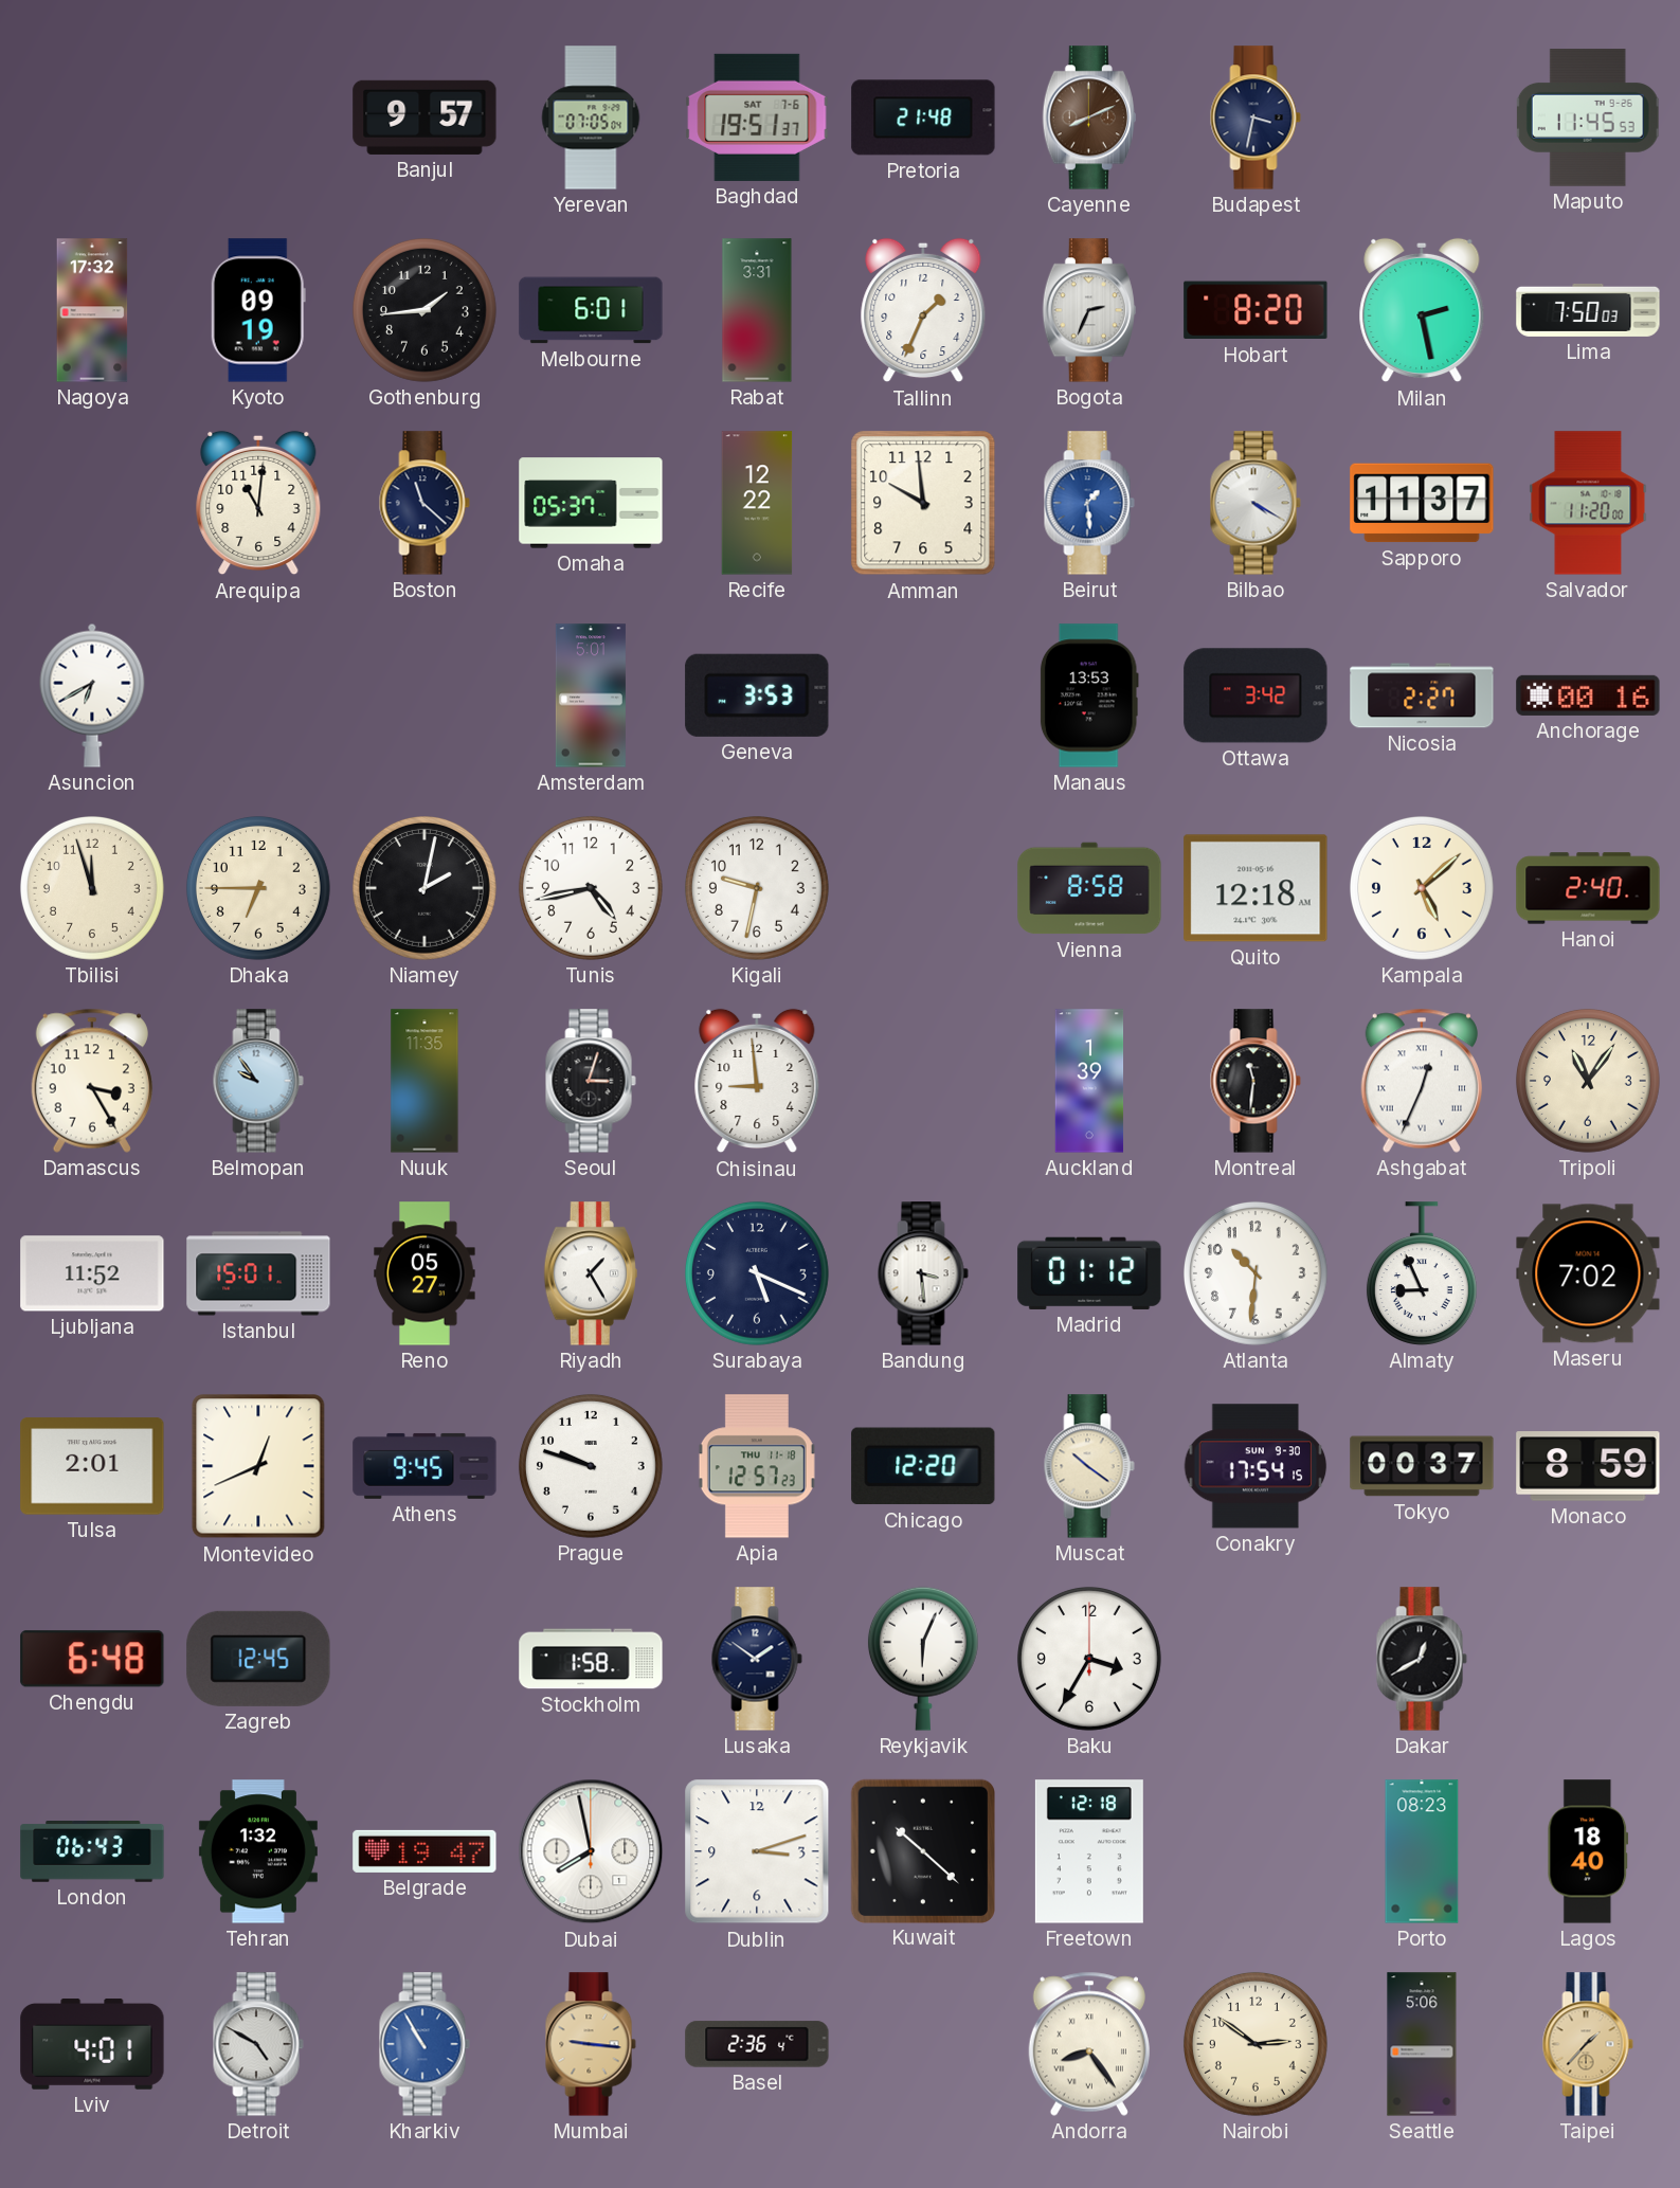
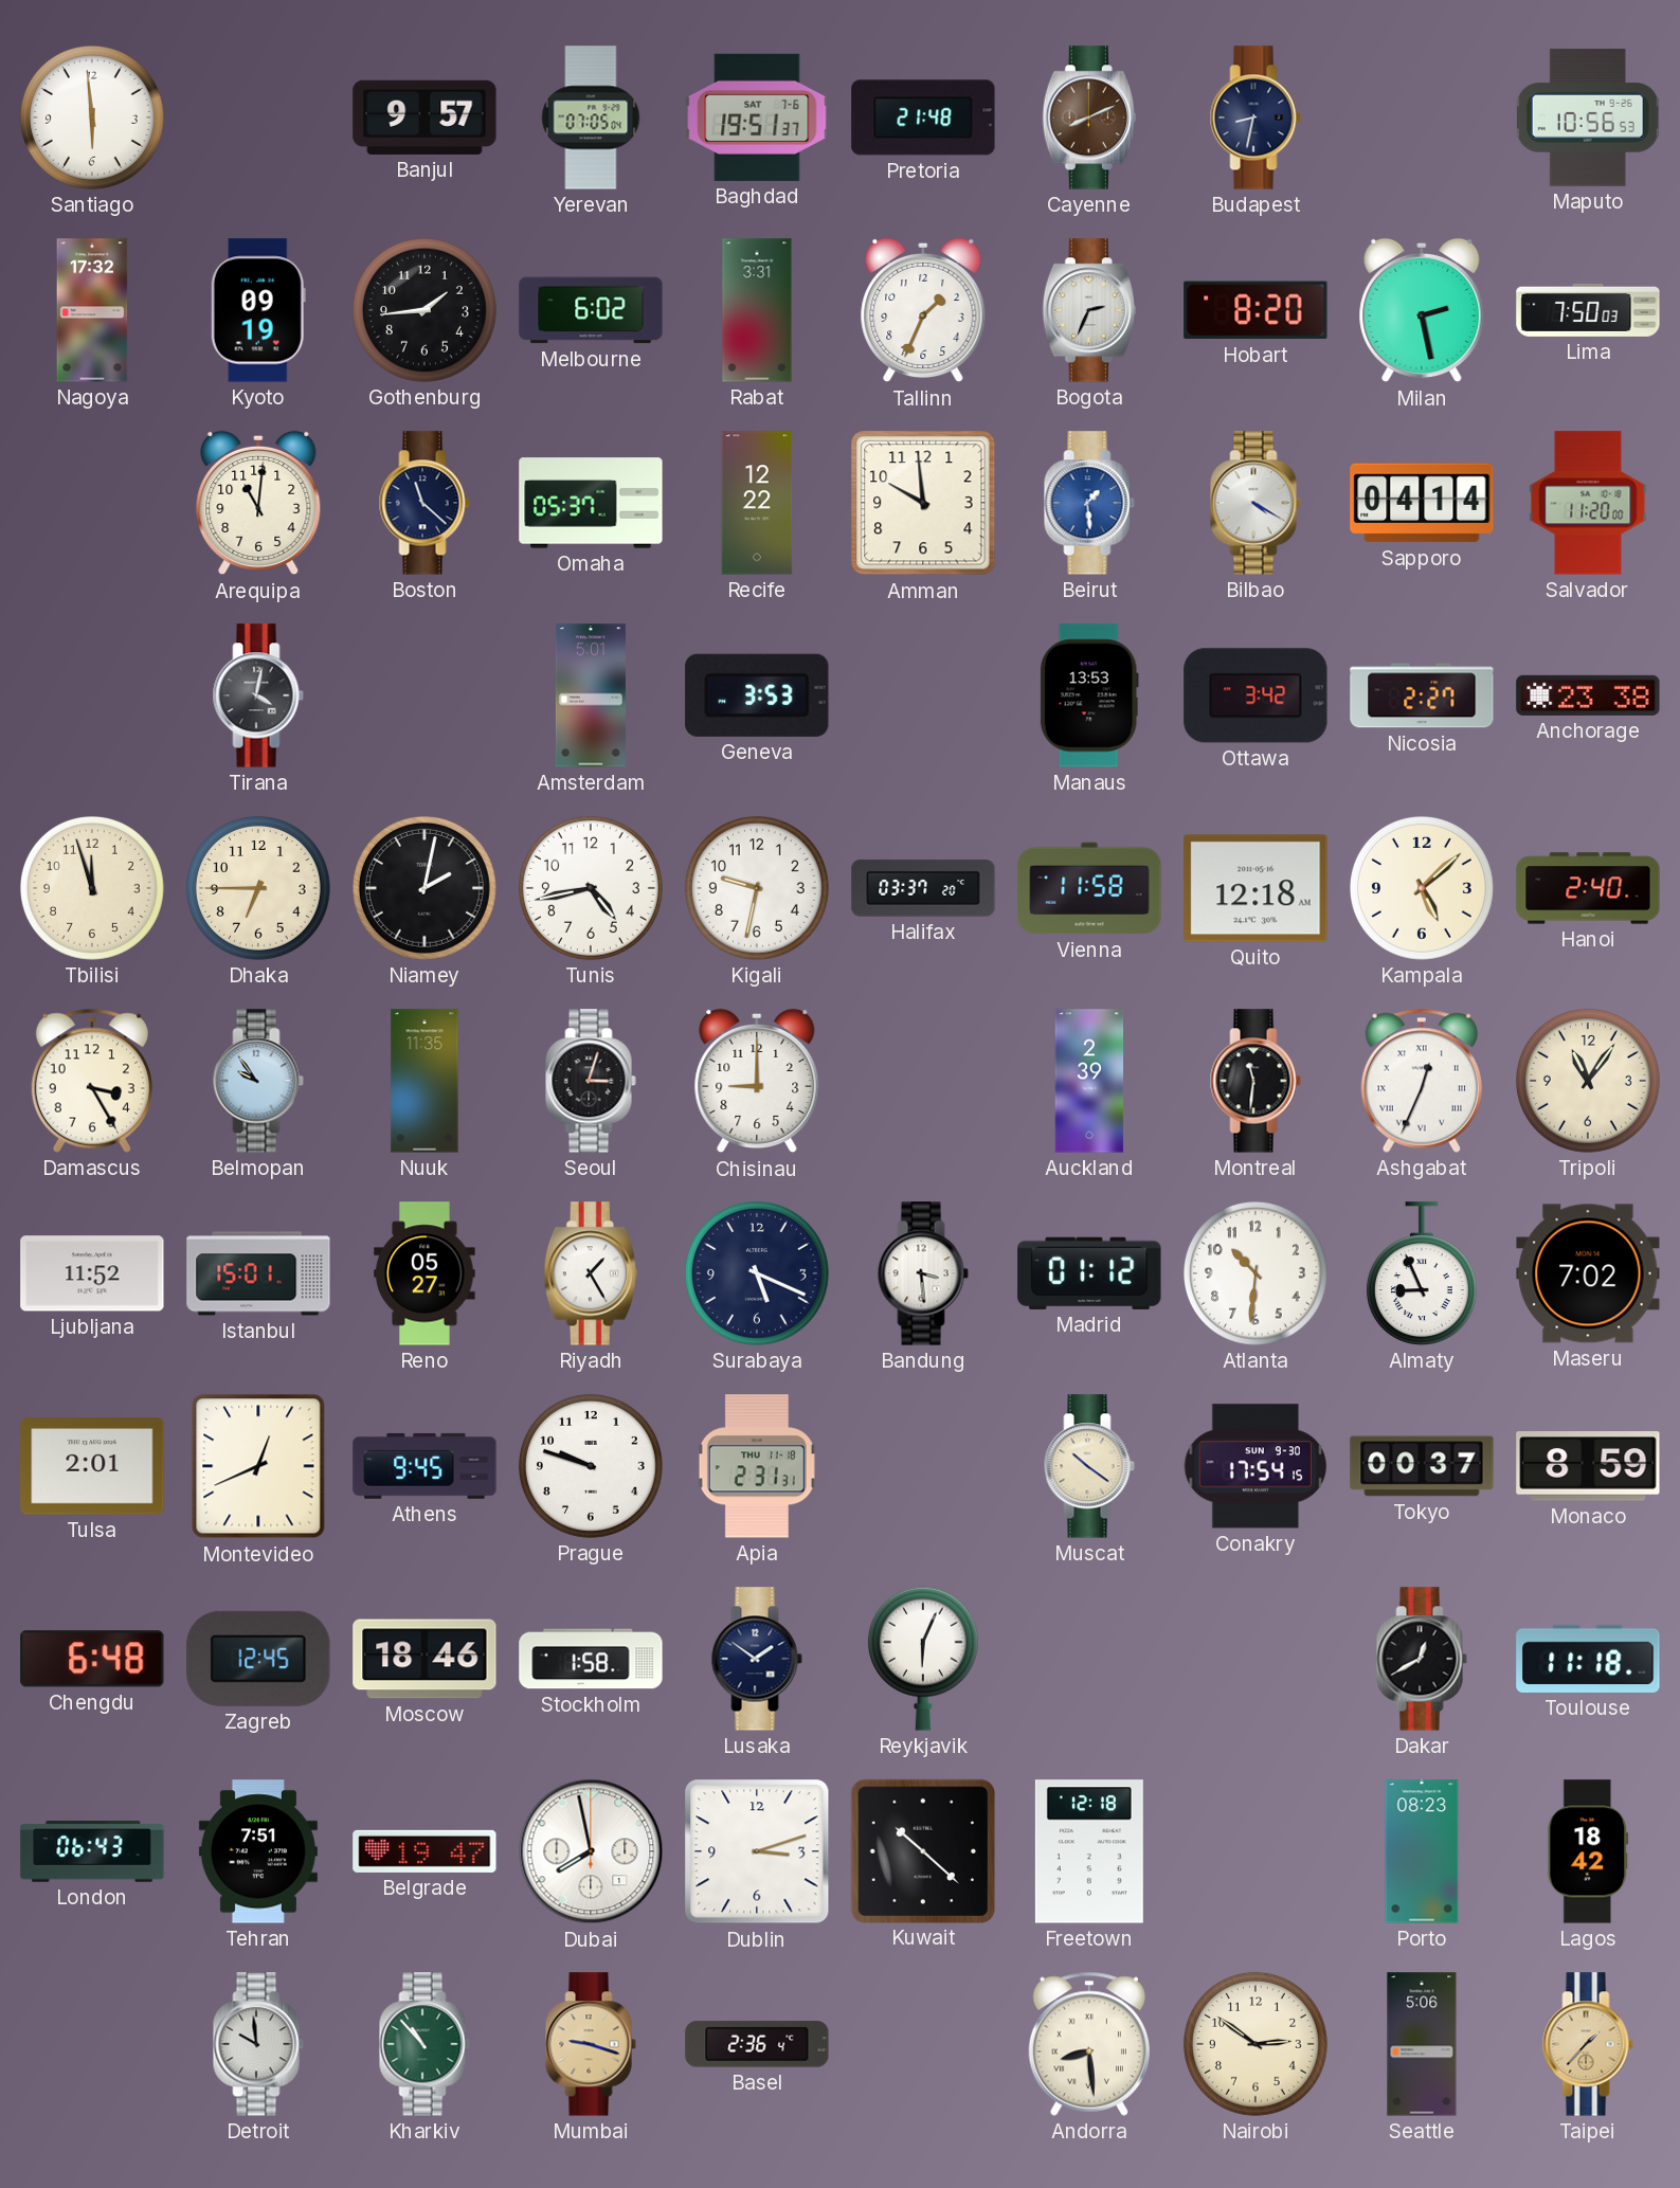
Santiago: none -> 5:59
Budapest: 3:32 -> 8:32
Maputo: 11:45 -> 10:56
Melbourne: 6:01 -> 6:02
Sapporo: 11:37 -> 04:14
Asuncion: 6:40 -> none
Tirana: none -> 4:02
Anchorage: 00:16 -> 23:38
Halifax: none -> 03:37
Vienna: 8:58 -> 11:58
Chisinau: 8:59 -> 9:00
Auckland: 1:39 -> 2:39
Apia: 12:57 -> 2:31
Chicago: 12:20 -> none
Moscow: none -> 18:46
Baku: 3:35 -> none
Toulouse: none -> 11:18
Tehran: 1:32 -> 7:51
Lagos: 18:40 -> 18:42
Lviv: 4:01 -> none
Detroit: 4:50 -> 9:59
Kharkiv: 10:55 -> 10:53
Kharkiv dial: blue -> green
Mumbai: 9:16 -> 9:18
Andorra: 8:24 -> 8:29
